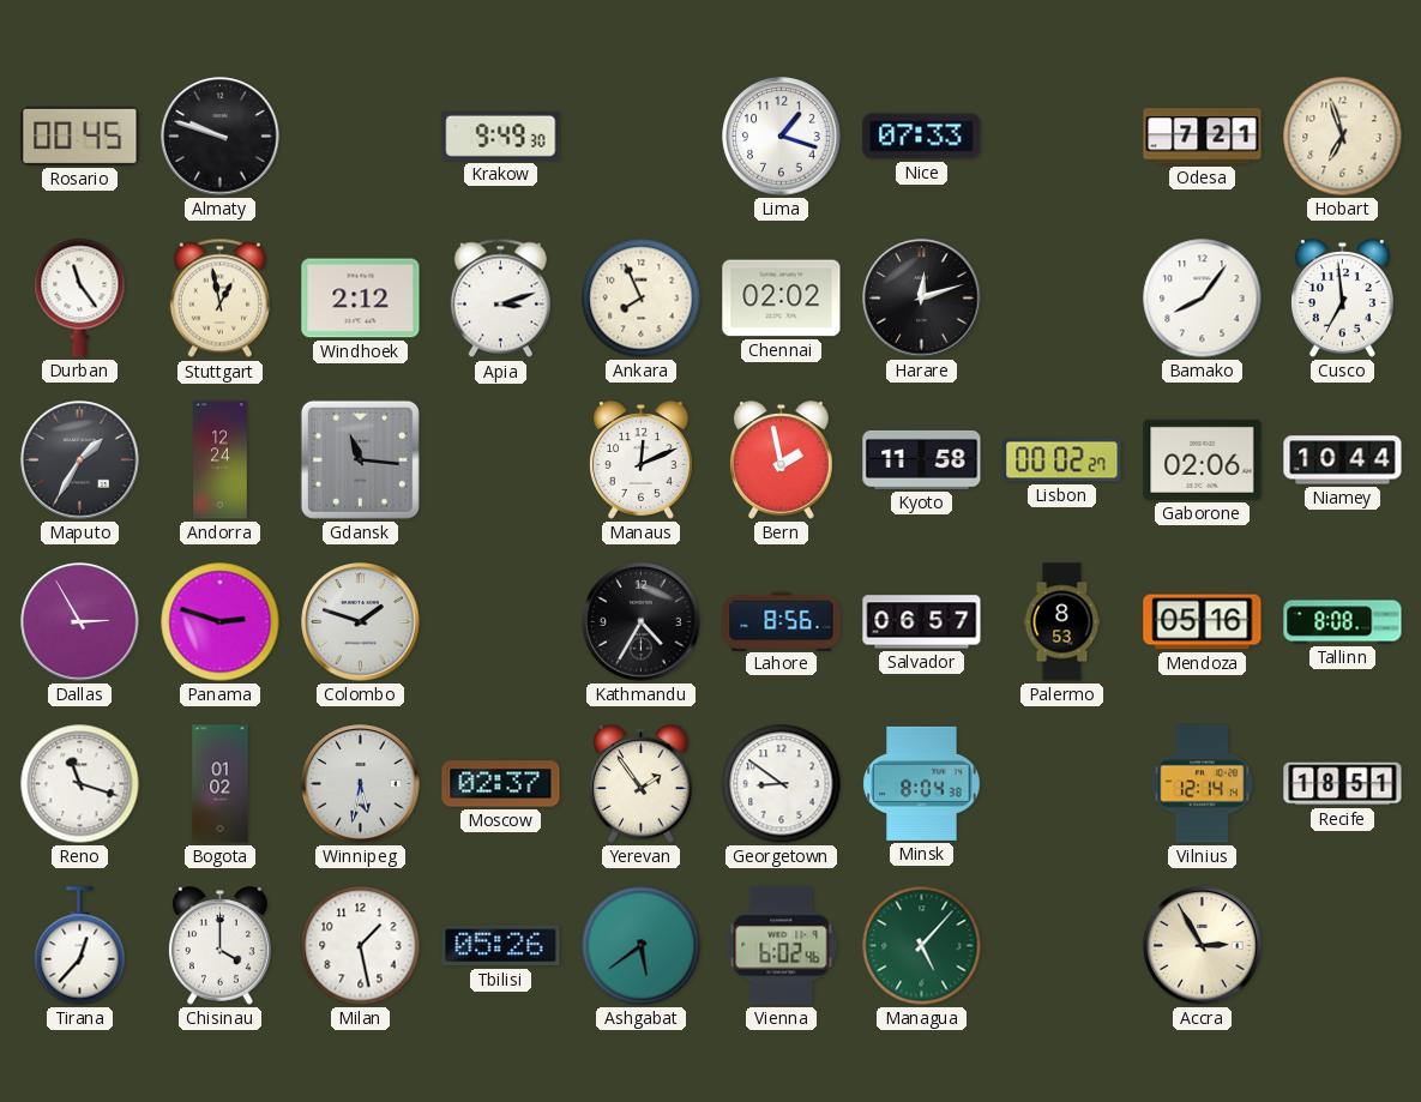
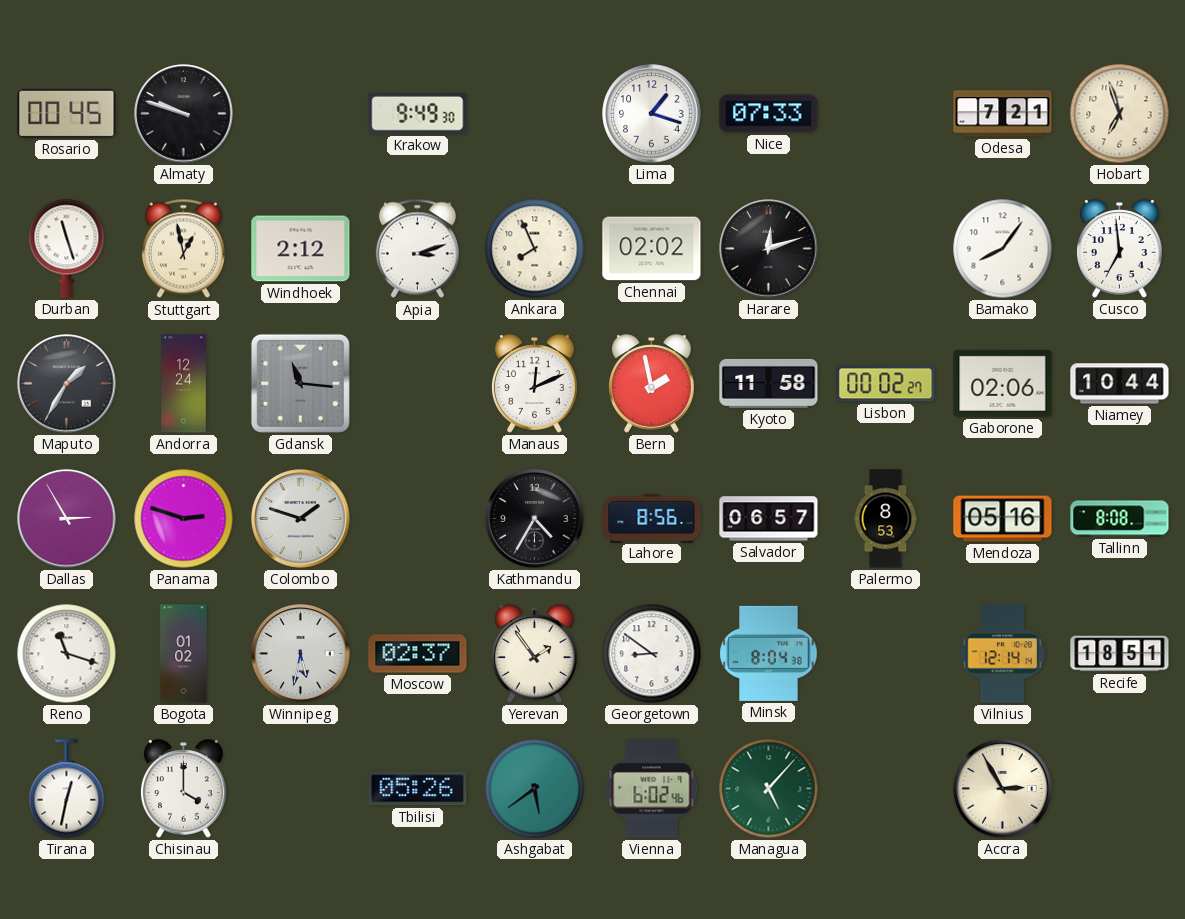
Durban: 11:24 -> 11:27
Tirana: 12:37 -> 12:32
Milan: 1:28 -> none
